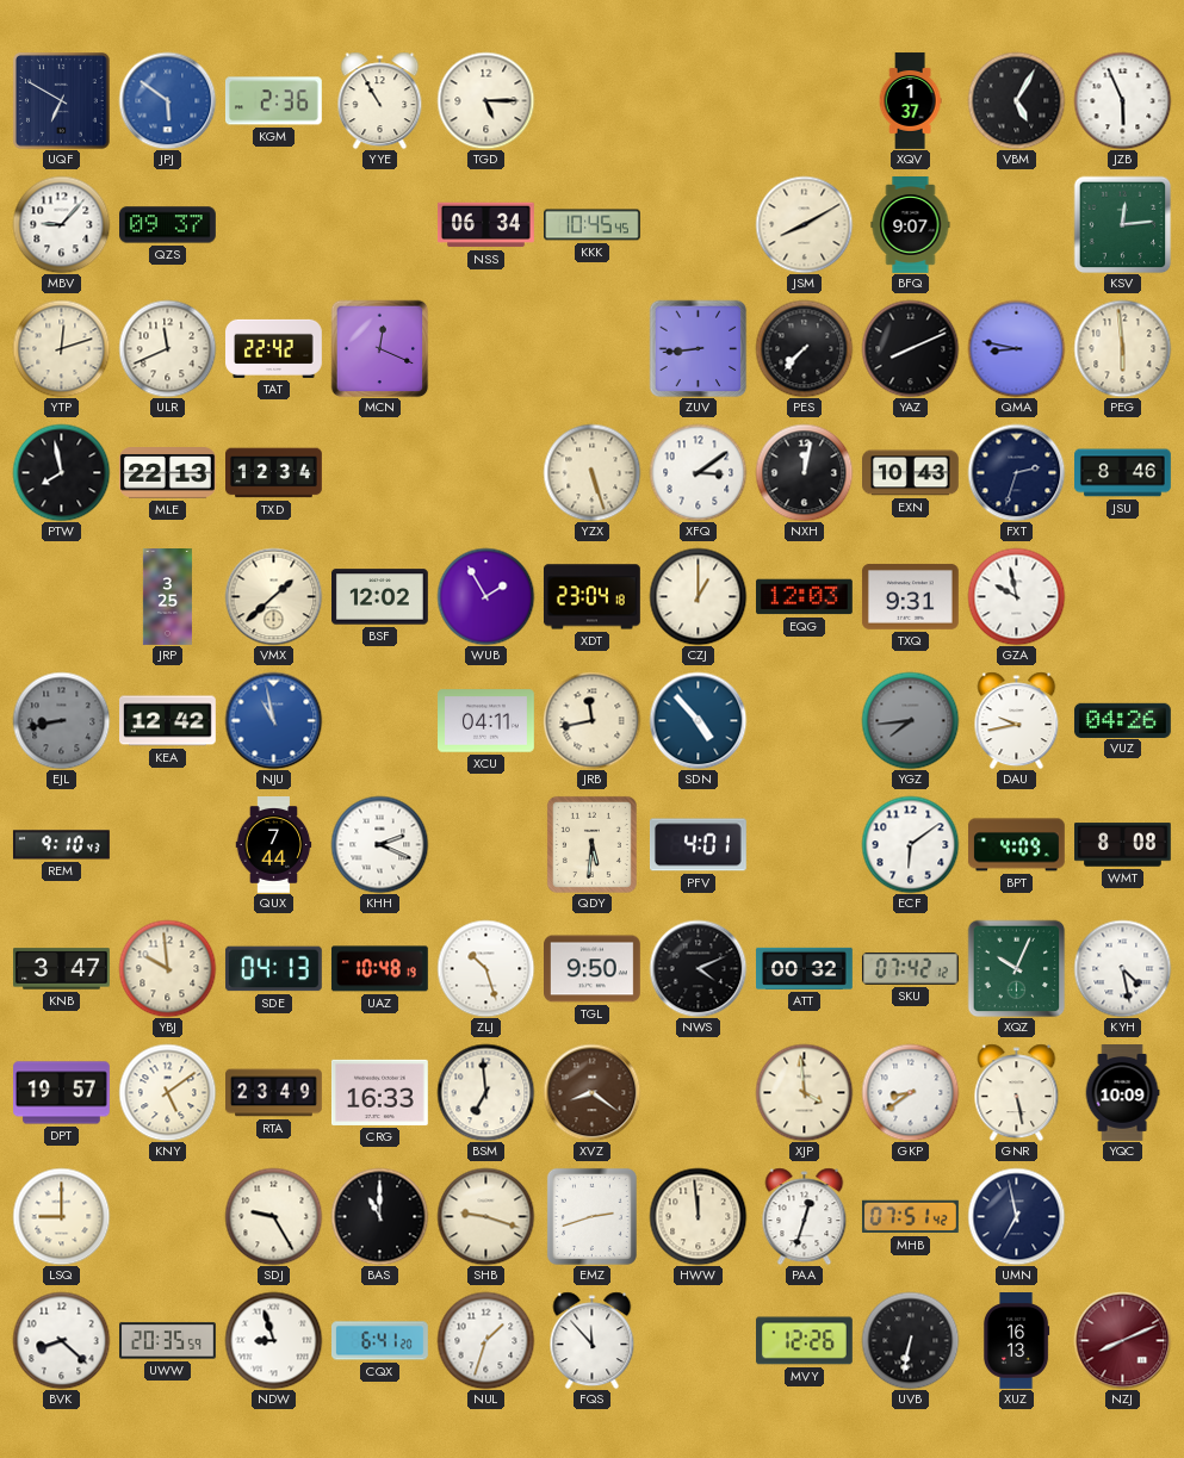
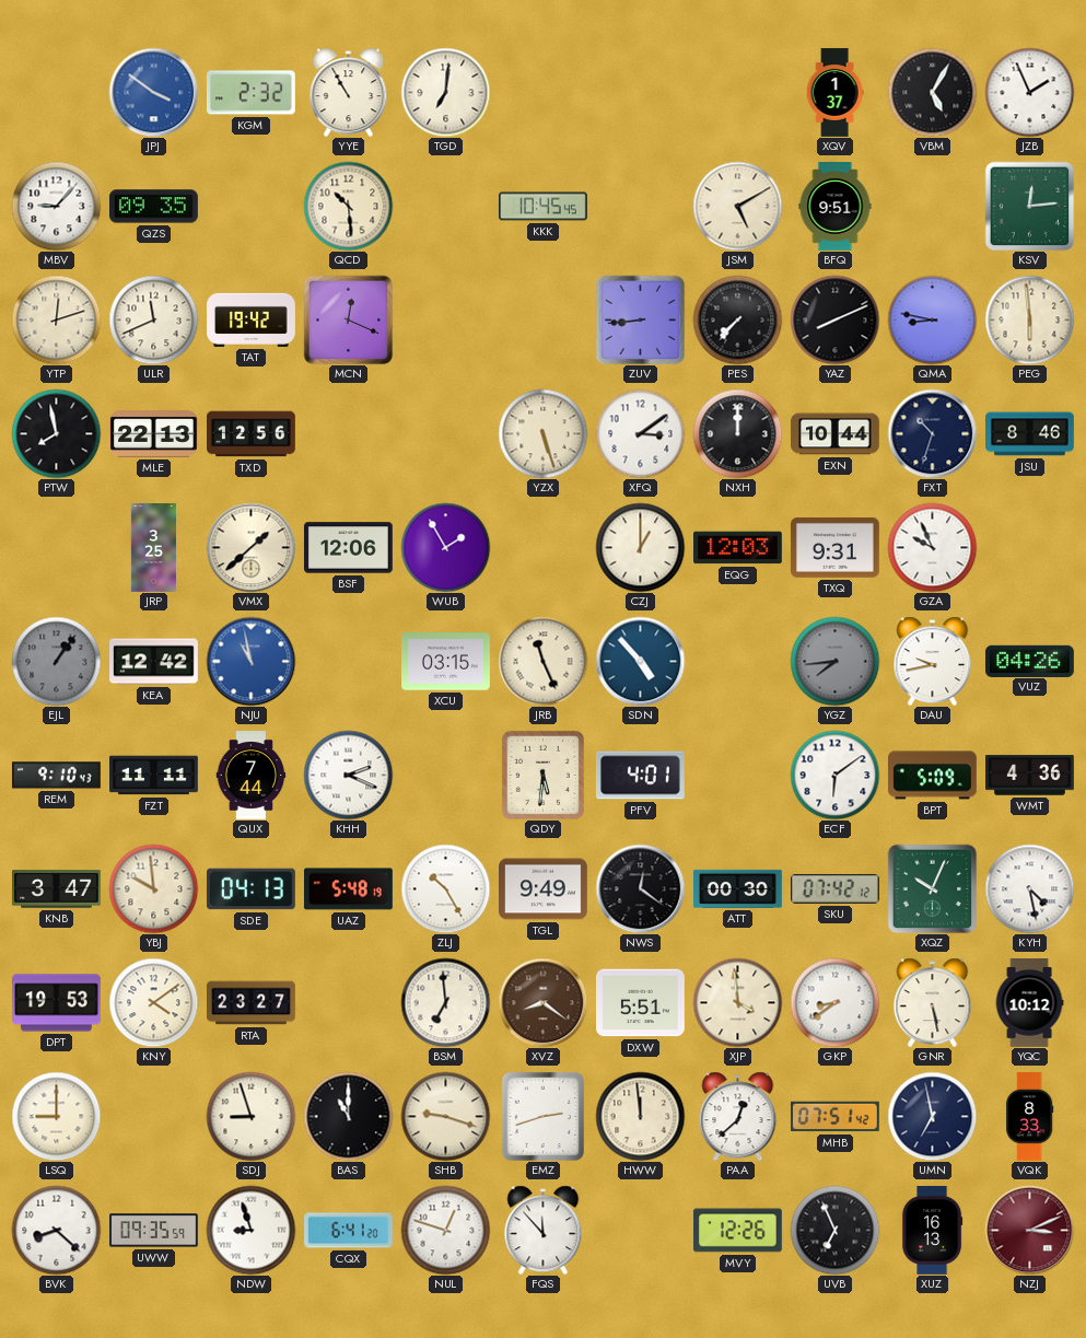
UQF: 6:50 -> none
JPJ: 5:51 -> 3:51
KGM: 2:36 -> 2:32
TGD: 5:15 -> 7:01
JZB: 5:56 -> 1:56
QZS: 09:37 -> 09:35
QCD: none -> 10:29
NSS: 06:34 -> none
JSM: 8:10 -> 5:10
BFQ: 9:07 -> 9:51
TAT: 22:42 -> 19:42
TXD: 12:34 -> 12:56
NXH: 12:02 -> 12:00
EXN: 10:43 -> 10:44
FXT: 2:33 -> 10:33
BSF: 12:02 -> 12:06
XDT: 23:04 -> none
GZA: 9:58 -> 9:56
EJL: 8:43 -> 1:06
XCU: 04:11 -> 03:15
JRB: 11:43 -> 11:26
FZT: none -> 11:11
BPT: 4:09 -> 5:09
WMT: 8:08 -> 4:36
UAZ: 10:48 -> 5:48
ZLJ: 10:27 -> 10:25
TGL: 9:50 -> 9:49
NWS: 4:11 -> 12:21
ATT: 00:32 -> 00:30
DPT: 19:57 -> 19:53
KNY: 5:09 -> 4:09
RTA: 23:49 -> 23:27
CRG: 16:33 -> none
DXW: none -> 5:51
YQC: 10:09 -> 10:12
SDJ: 9:25 -> 8:57
PAA: 12:33 -> 12:38
VQK: none -> 8:33
UWW: 20:35 -> 09:35
NUL: 1:33 -> 12:48
UVB: 6:32 -> 6:56
NZJ: 8:11 -> 3:11
